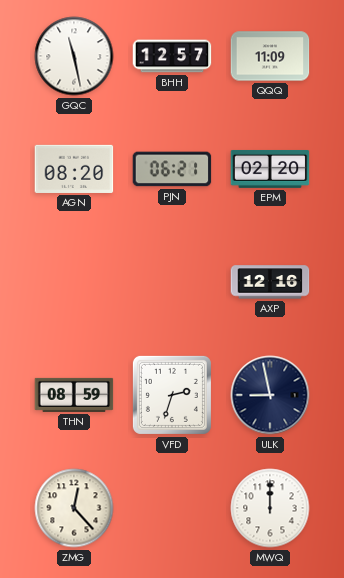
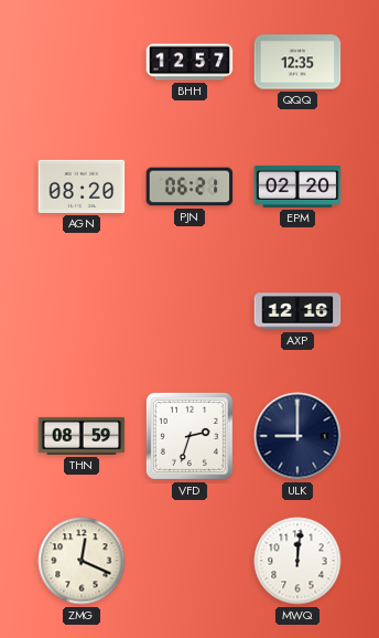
GQC: 11:28 -> none
QQQ: 11:09 -> 12:35
ULK: 8:58 -> 9:00
ZMG: 12:23 -> 12:19
MWQ: 12:00 -> 12:01
